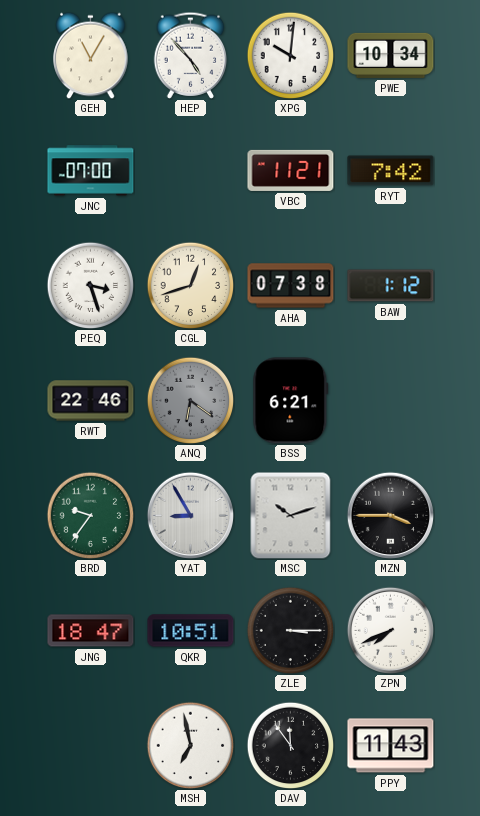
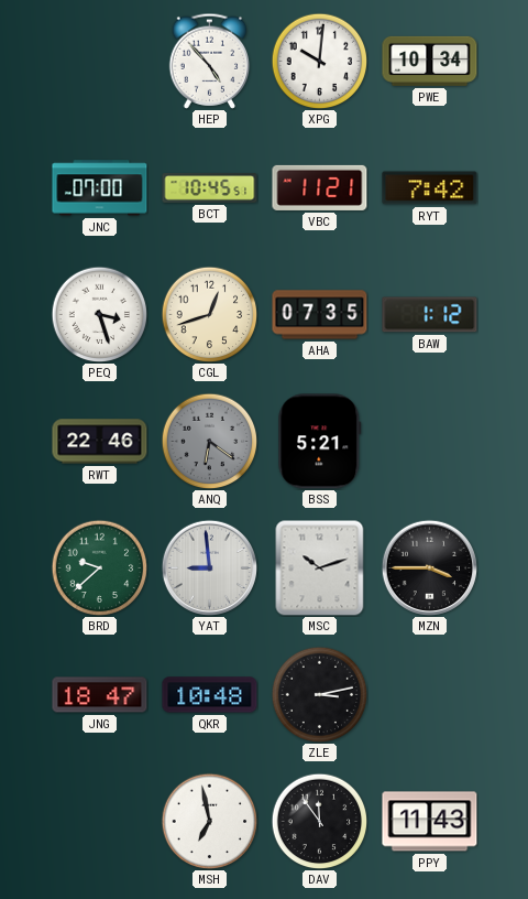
GEH: 11:05 -> none
BCT: none -> 10:45
AHA: 07:38 -> 07:35
BSS: 6:21 -> 5:21
BRD: 9:36 -> 9:38
YAT: 8:55 -> 8:59
QKR: 10:51 -> 10:48
ZLE: 3:15 -> 3:13
ZPN: 7:41 -> none
